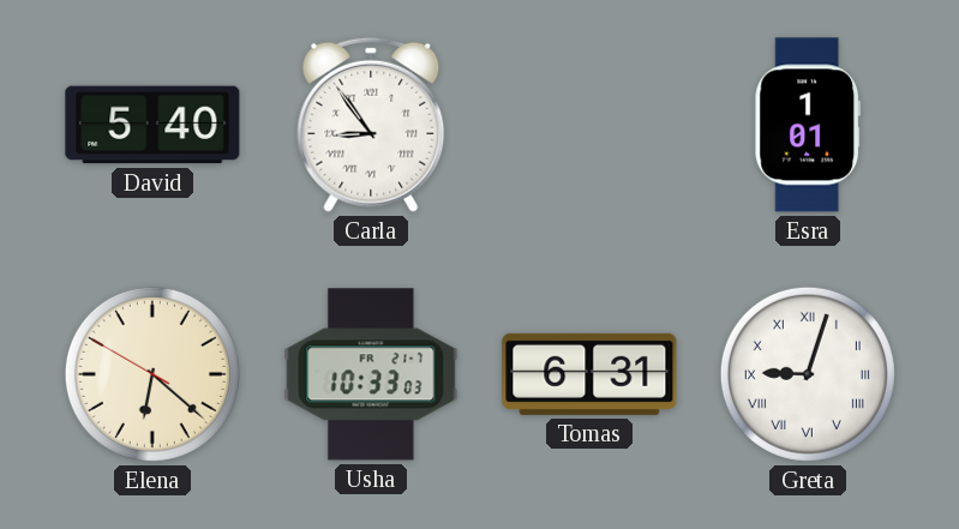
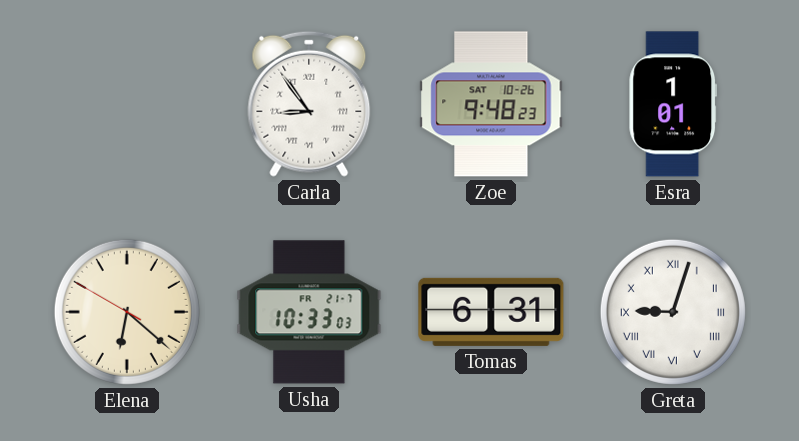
David: 5:40 -> none
Zoe: none -> 9:48
